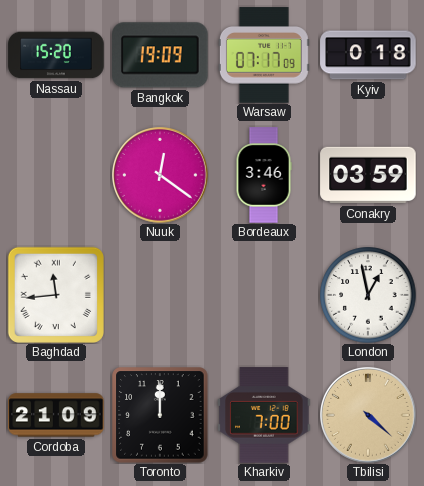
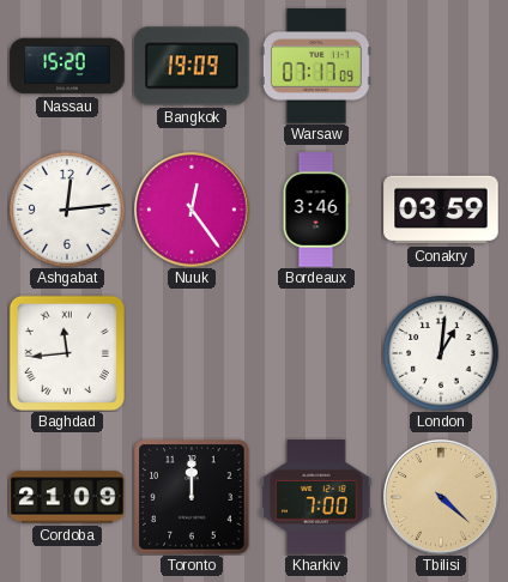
Kyiv: 0:18 -> none
Ashgabat: none -> 12:14
Nuuk: 12:21 -> 12:24
London: 12:58 -> 1:01
